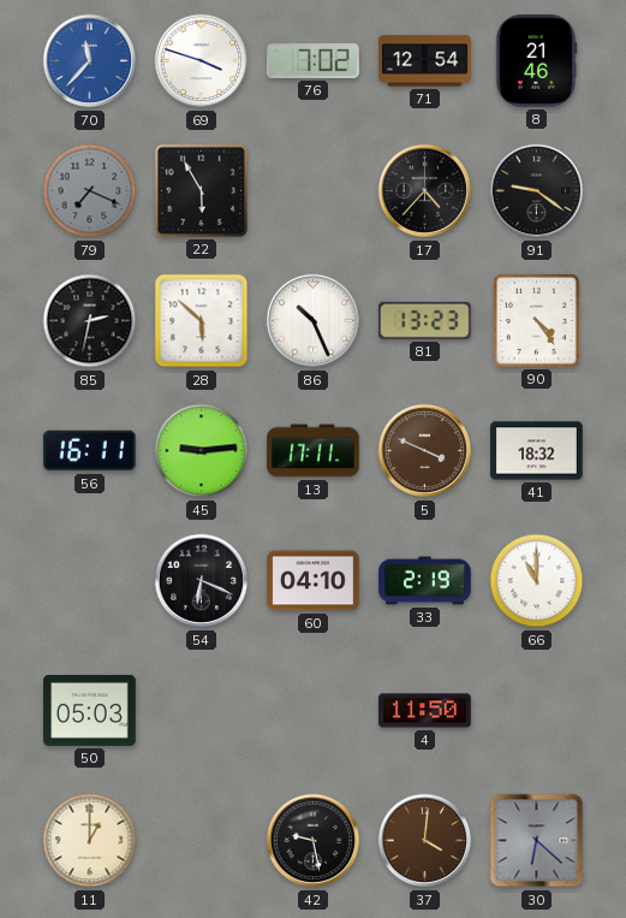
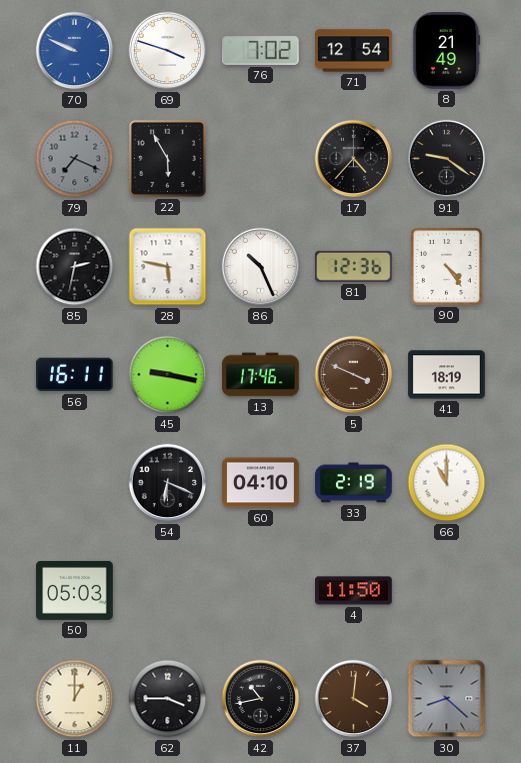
70: 11:37 -> 9:49
8: 21:46 -> 21:49
28: 5:52 -> 5:47
81: 13:23 -> 12:36
45: 9:14 -> 9:17
13: 17:11 -> 17:46
41: 18:32 -> 18:19
62: none -> 3:45
42: 9:28 -> 10:43
30: 6:22 -> 8:22
